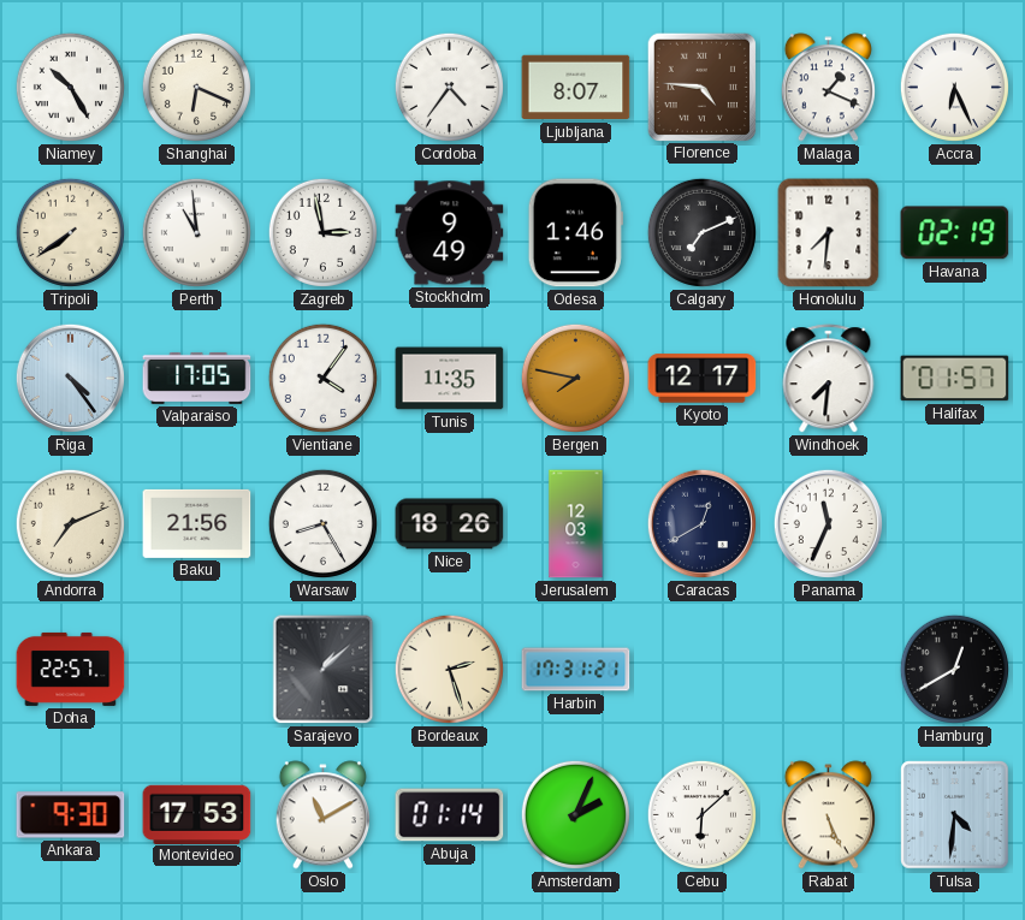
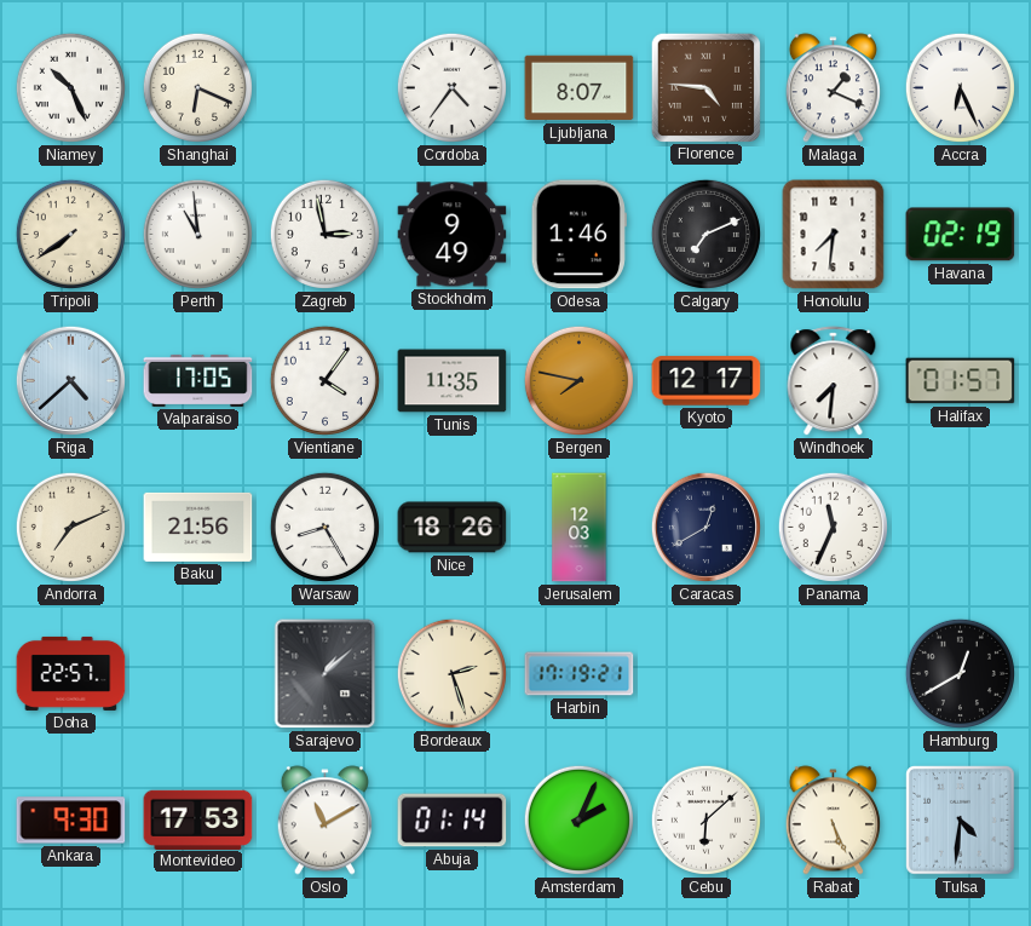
Niamey: 10:25 -> 10:26
Riga: 4:24 -> 4:38
Harbin: 17:31 -> 17:19
